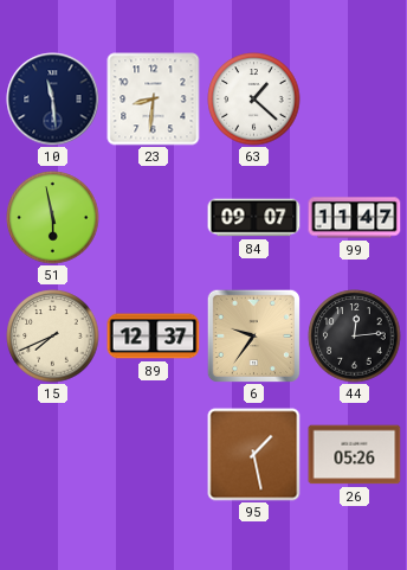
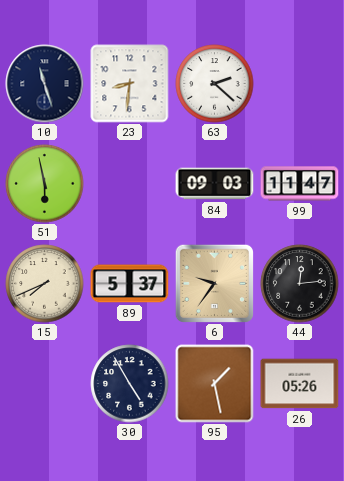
10: 11:29 -> 11:27
63: 1:22 -> 2:22
84: 09:07 -> 09:03
89: 12:37 -> 5:37
30: none -> 4:55
